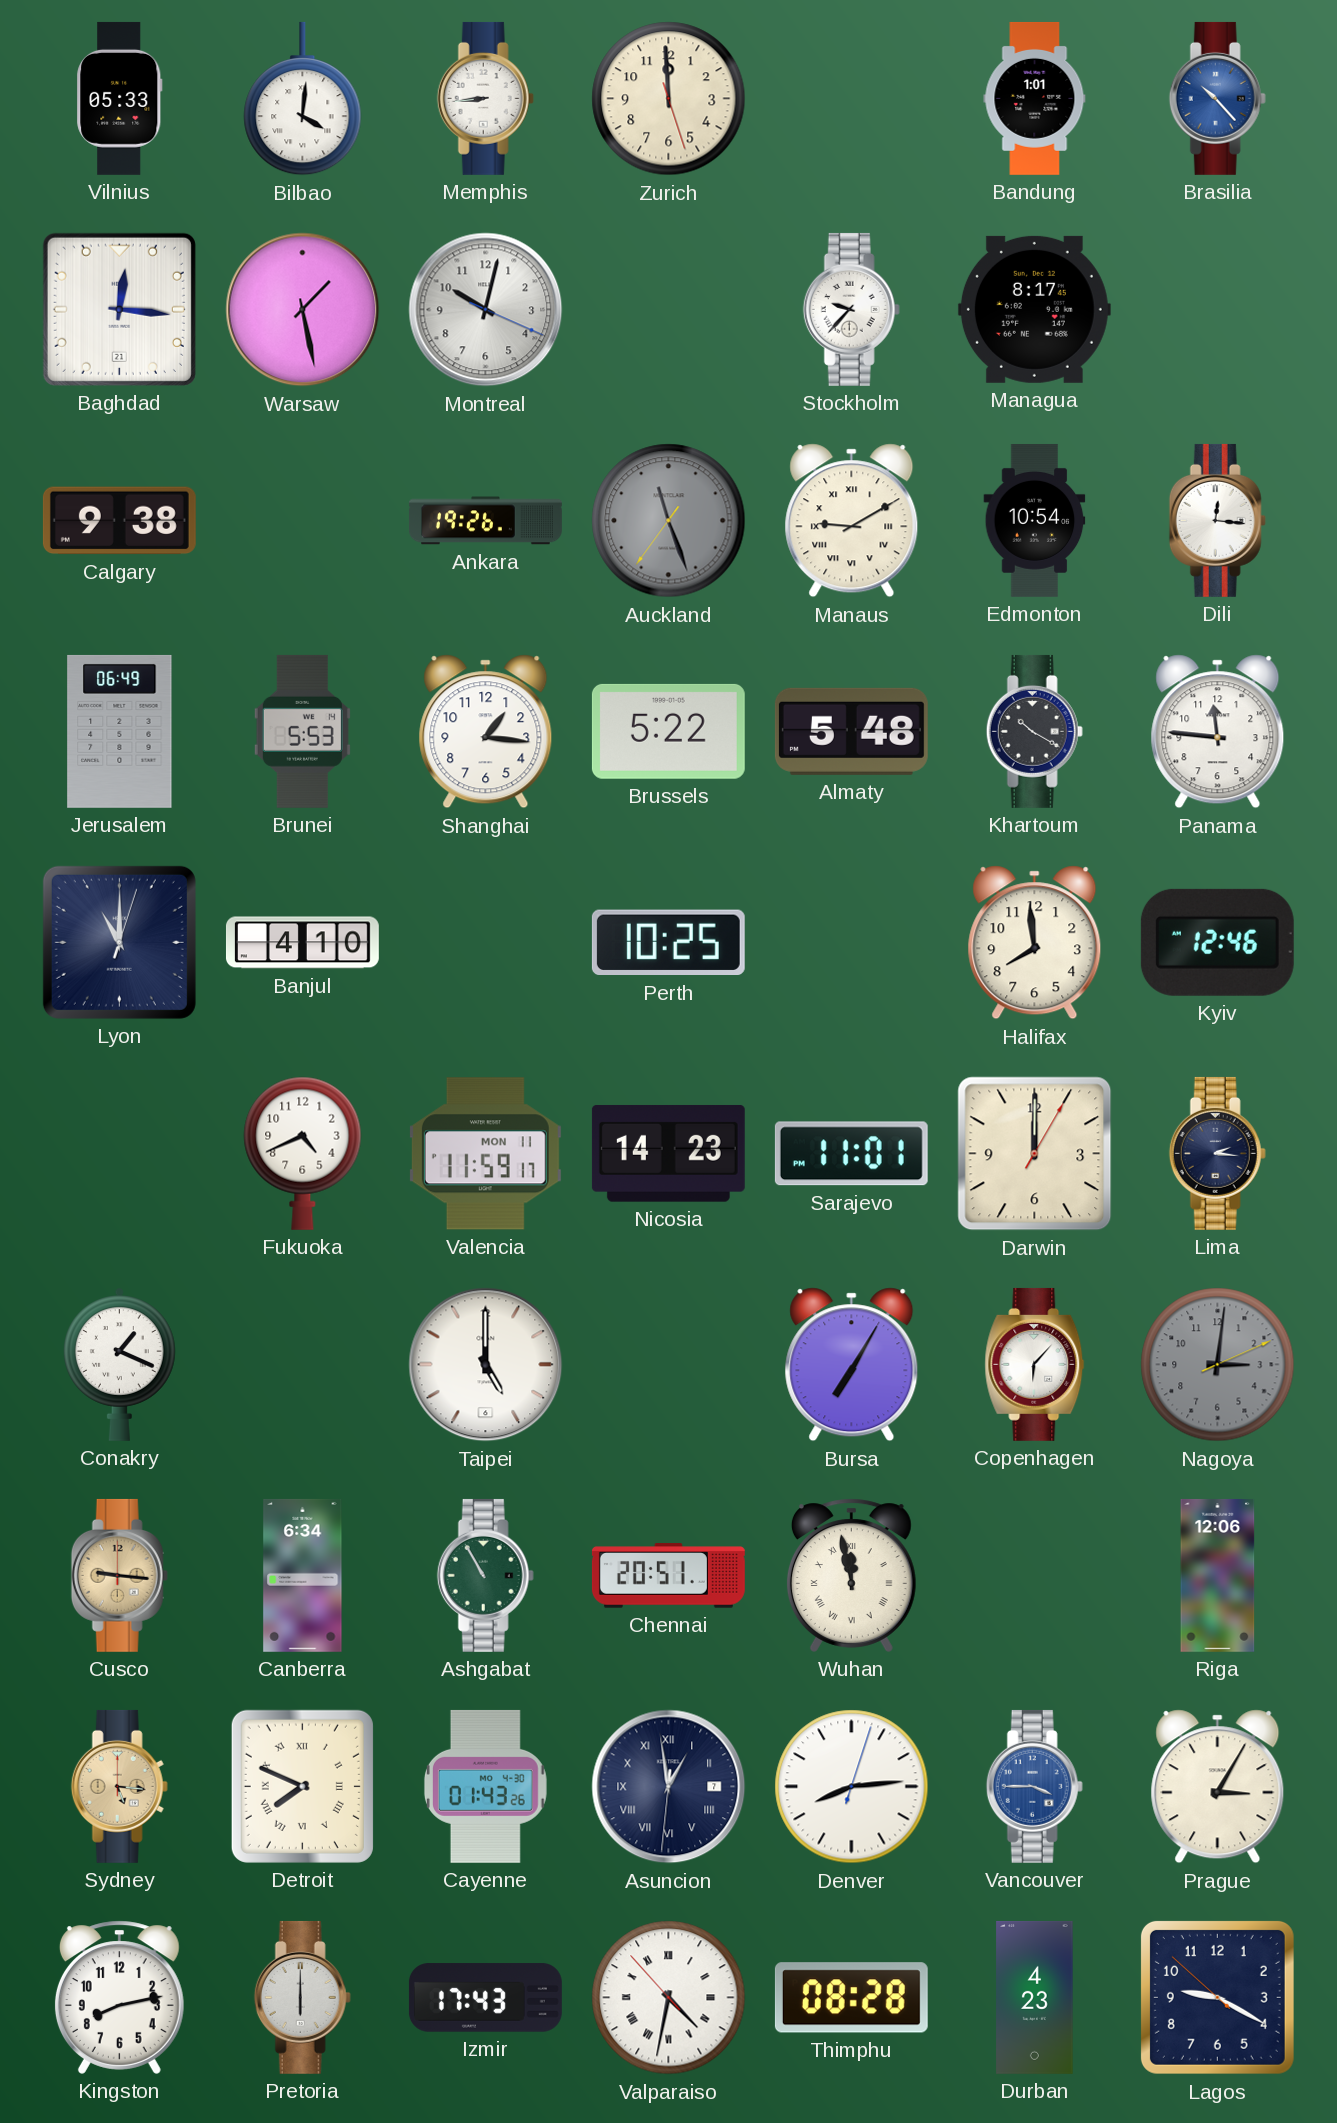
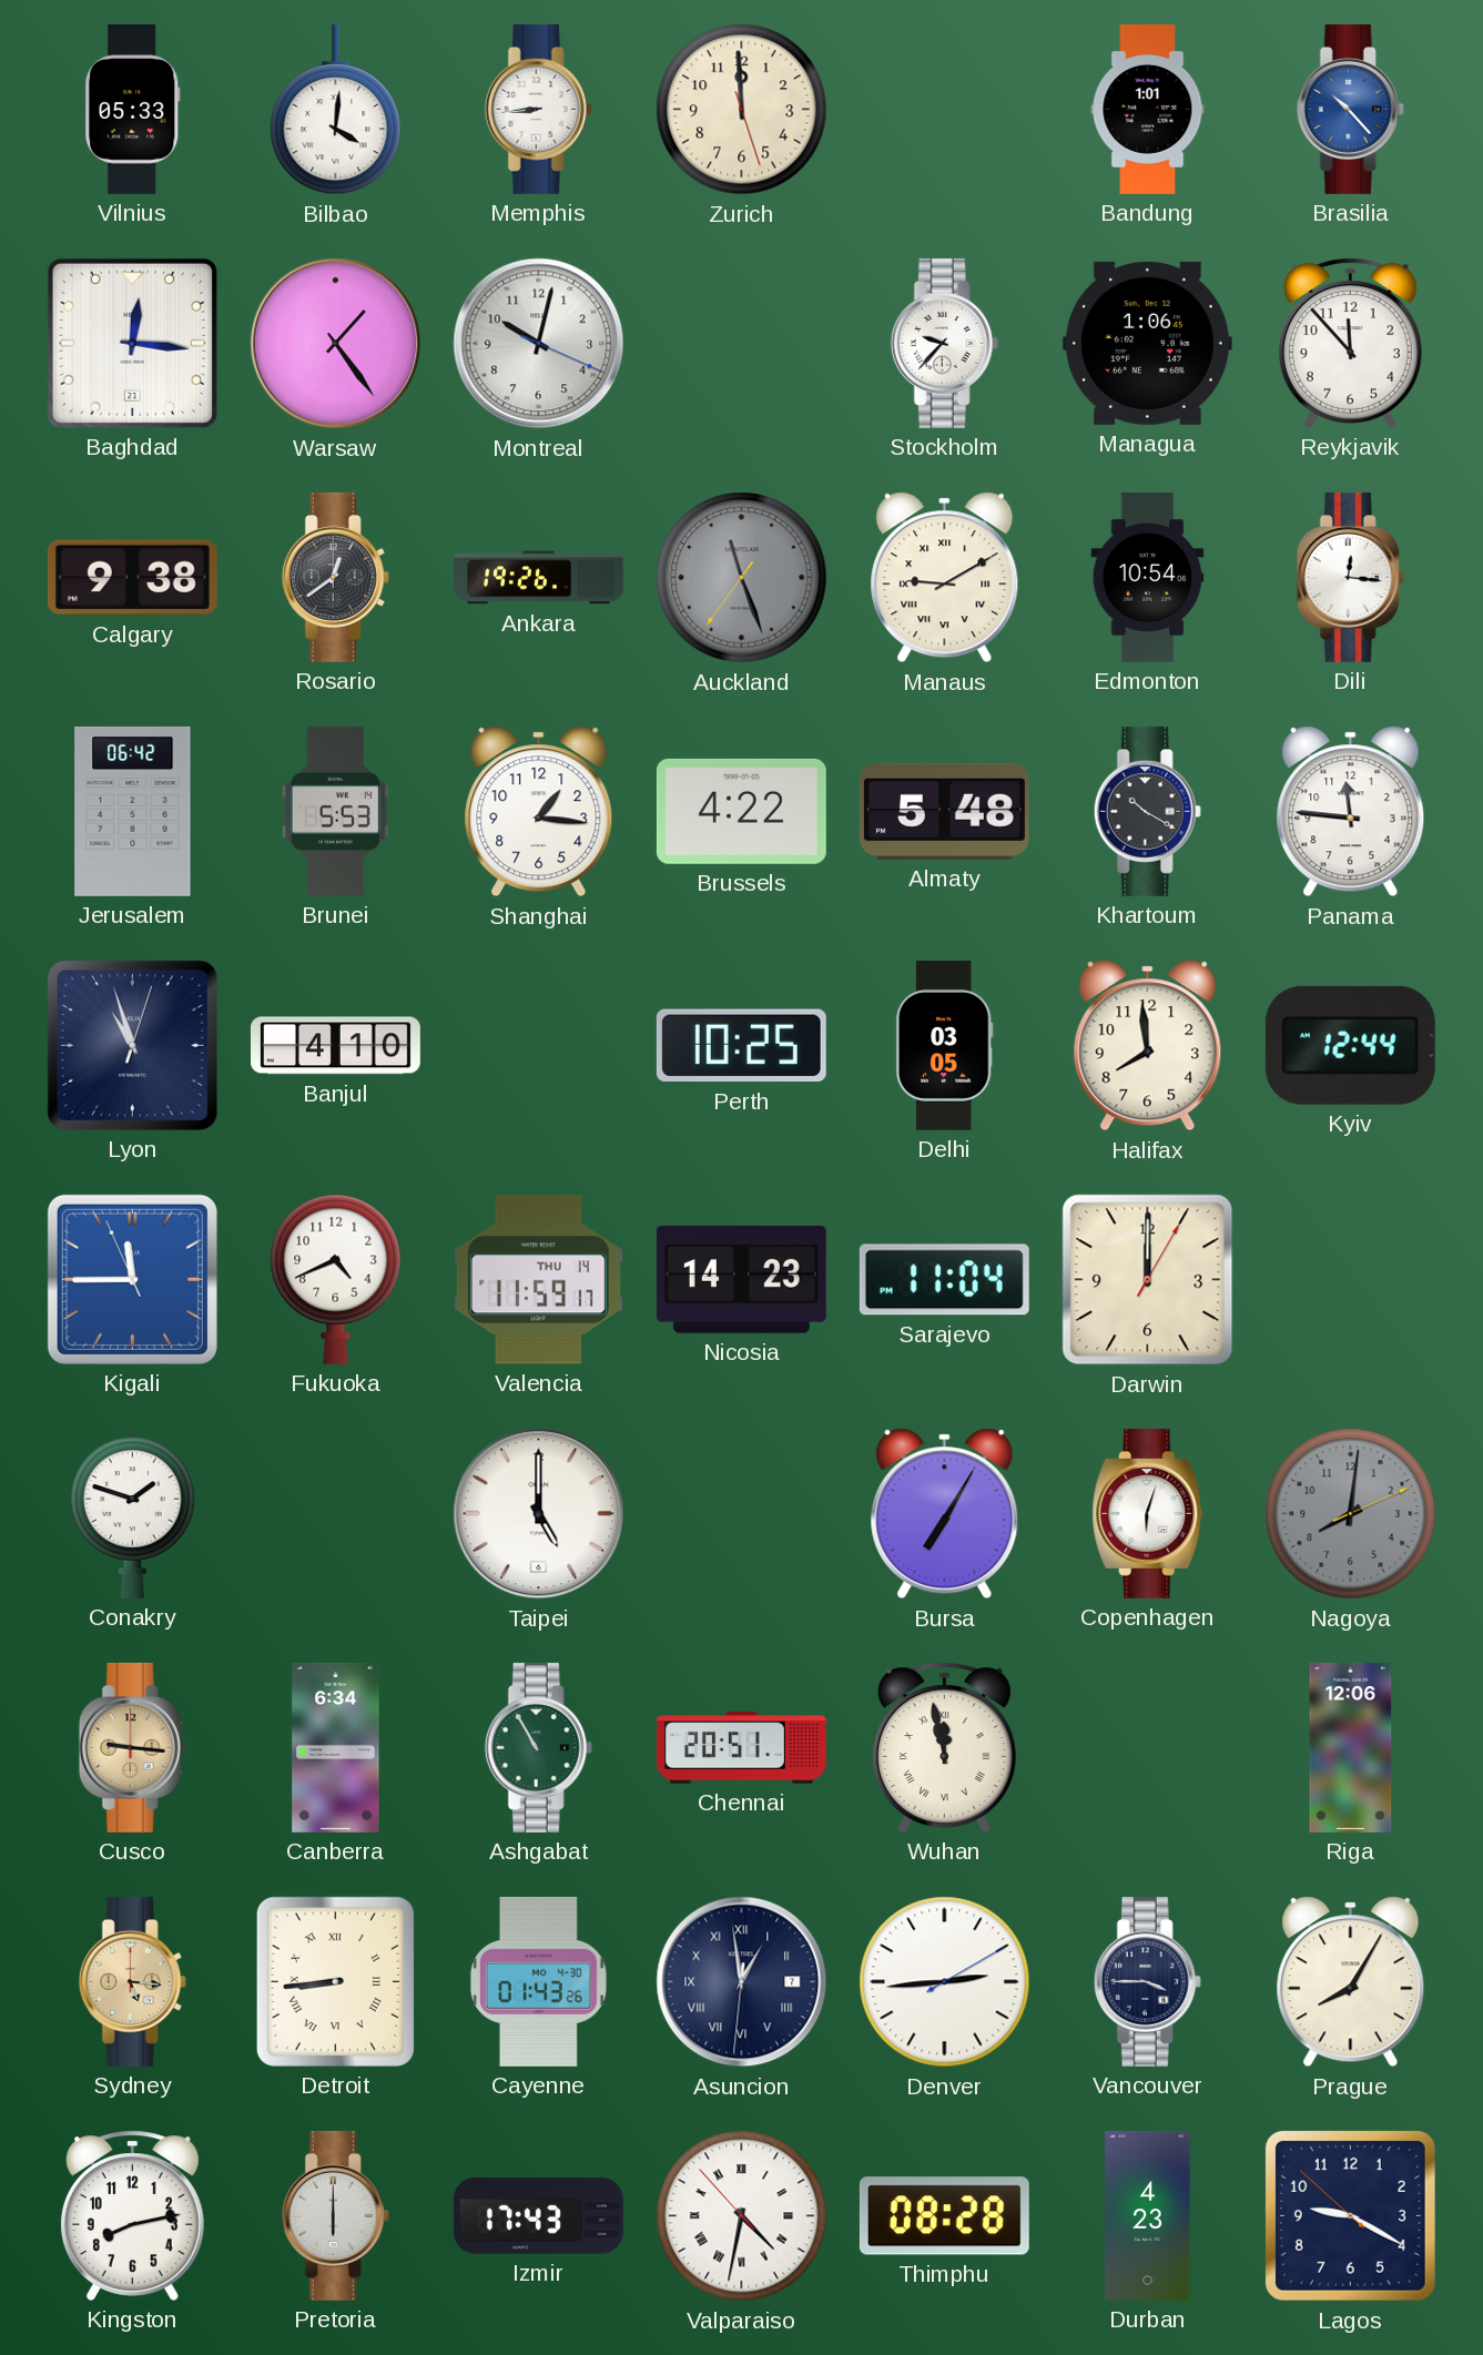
Warsaw: 1:28 -> 1:24
Managua: 8:17 -> 1:06
Reykjavik: none -> 11:53
Rosario: none -> 12:39
Jerusalem: 06:49 -> 06:42
Brussels: 5:22 -> 4:22
Lyon: 11:00 -> 10:57
Delhi: none -> 03:05
Kyiv: 12:46 -> 12:44
Kigali: none -> 11:44
Valencia date: MON 11 -> THU 14
Sarajevo: 11:01 -> 11:04
Lima: 2:16 -> none
Conakry: 1:19 -> 1:48
Copenhagen: 6:07 -> 6:03
Nagoya: 3:01 -> 8:01
Detroit: 7:49 -> 8:44
Denver: 8:14 -> 2:44
Vancouver dial: blue -> navy
Prague: 3:05 -> 8:05
